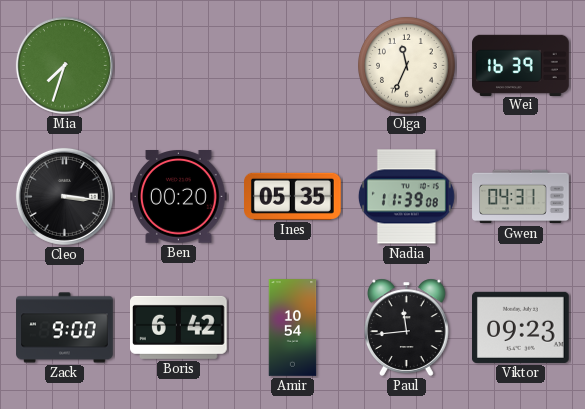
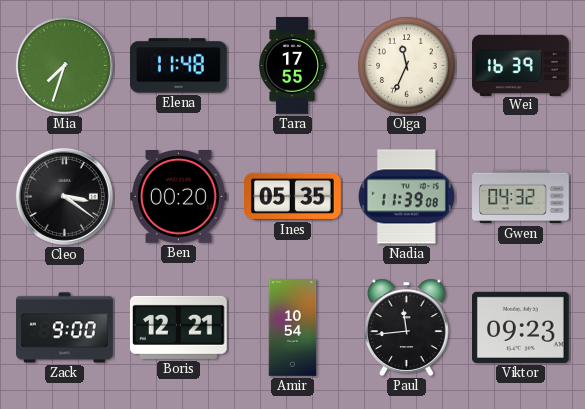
Elena: none -> 11:48
Tara: none -> 17:55
Cleo: 3:16 -> 3:21
Gwen: 04:31 -> 04:32
Boris: 6:42 -> 12:21
